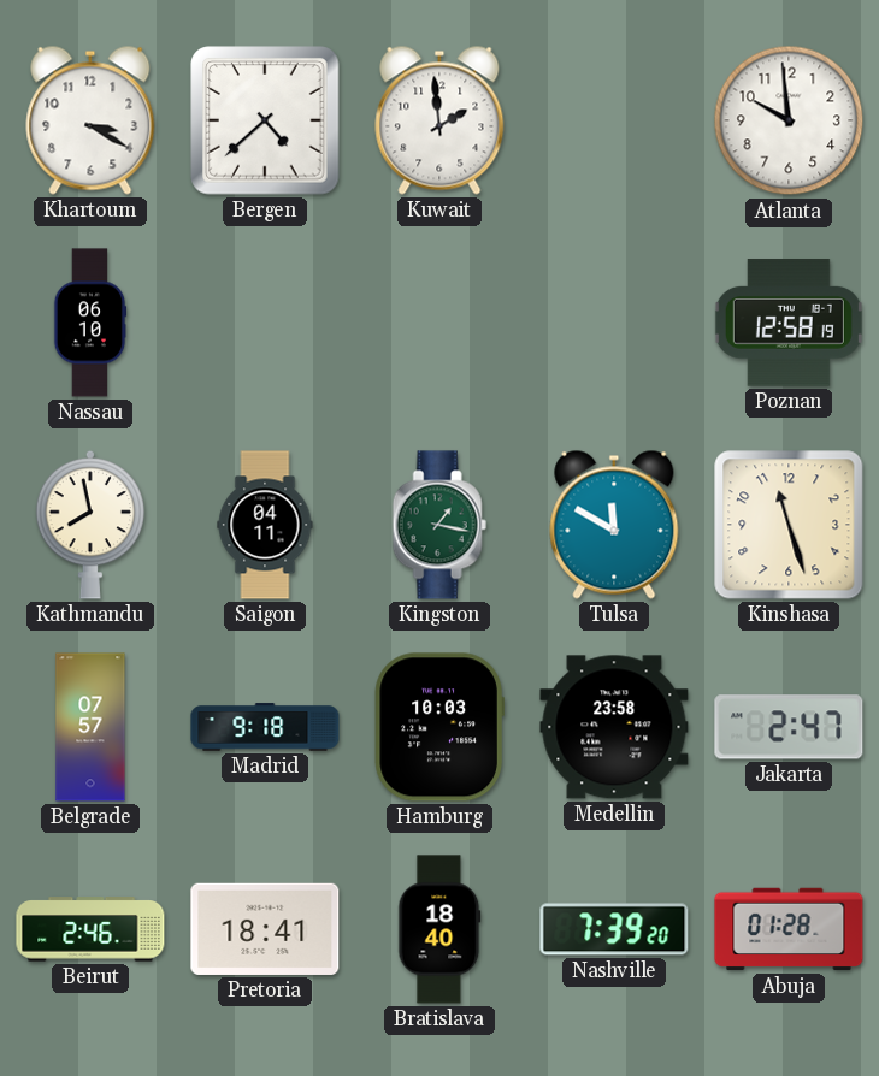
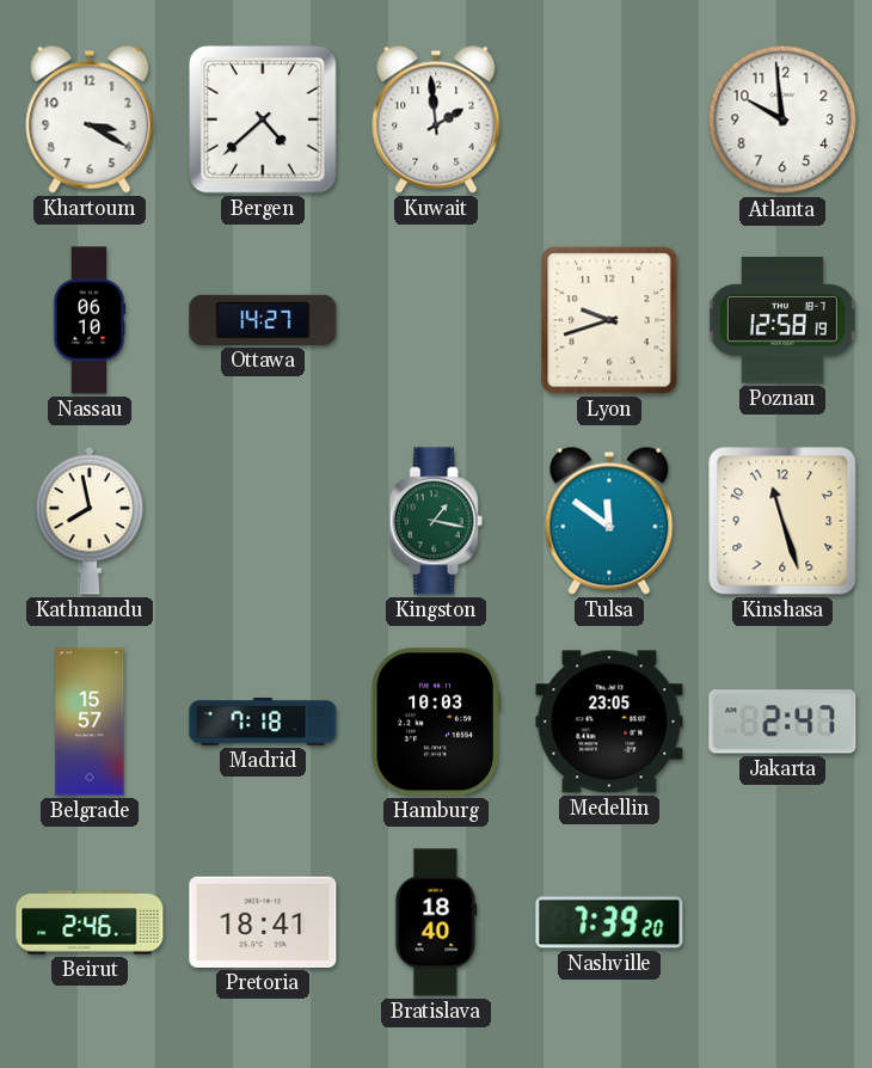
Ottawa: none -> 14:27
Lyon: none -> 9:42
Saigon: 04:11 -> none
Tulsa: 11:50 -> 11:51
Belgrade: 07:57 -> 15:57
Madrid: 9:18 -> 7:18
Medellin: 23:58 -> 23:05
Abuja: 01:28 -> none
